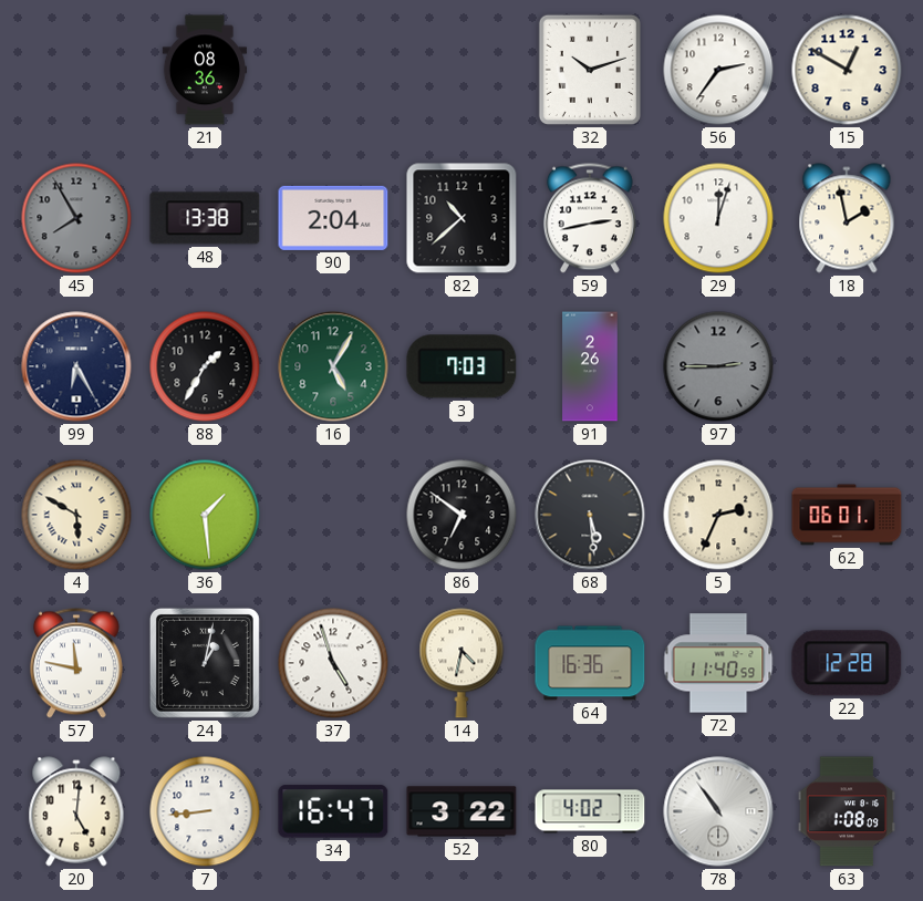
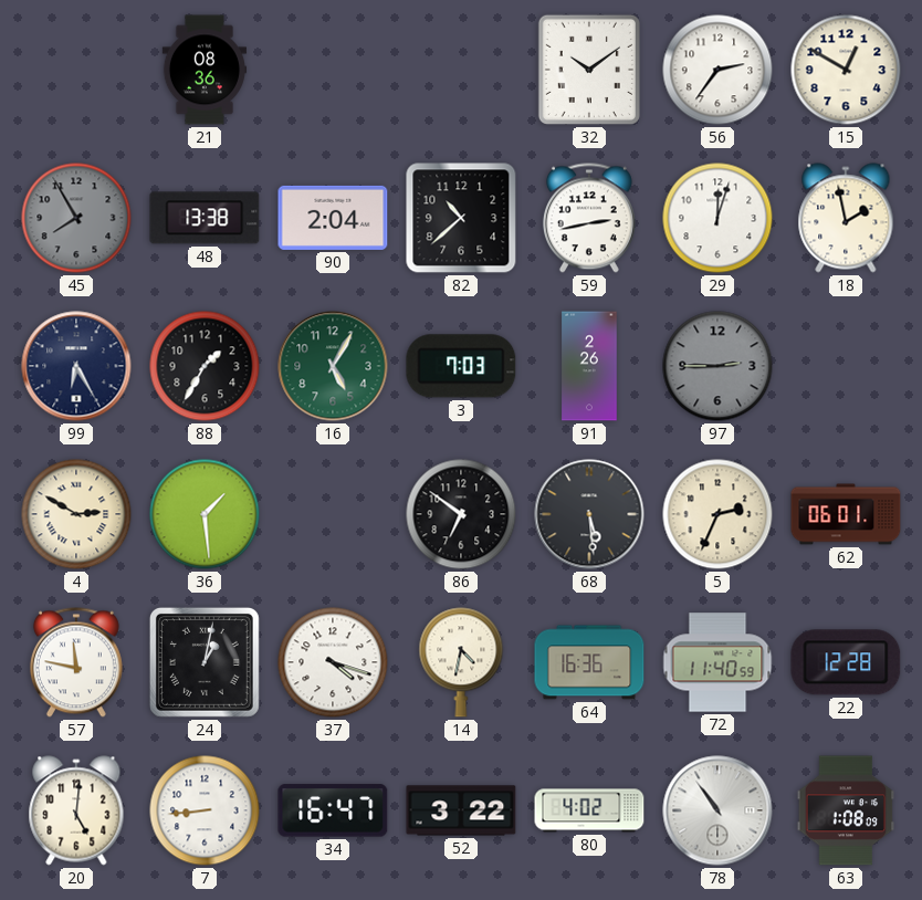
32: 10:12 -> 10:09
4: 5:50 -> 2:50
37: 4:57 -> 4:18
